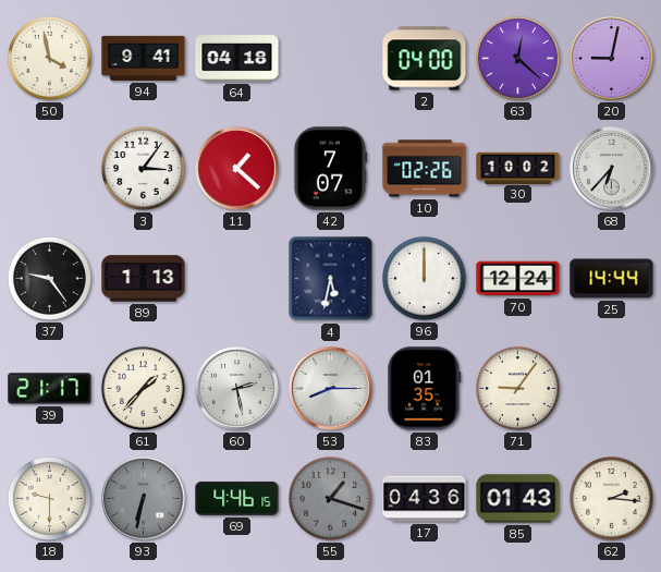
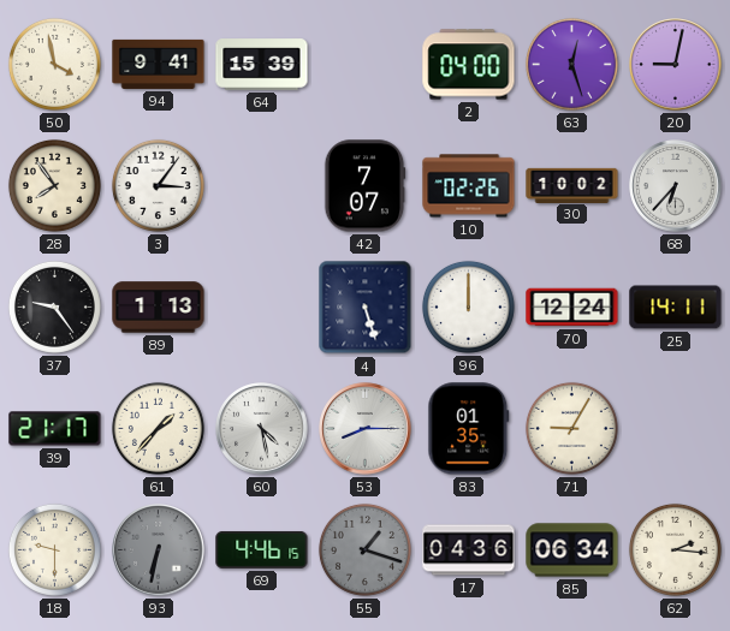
64: 04:18 -> 15:39
63: 12:22 -> 12:27
28: none -> 7:54
11: 1:22 -> none
4: 5:32 -> 5:27
25: 14:44 -> 14:11
60: 2:28 -> 4:28
71: 9:06 -> 9:05
85: 01:43 -> 06:34
